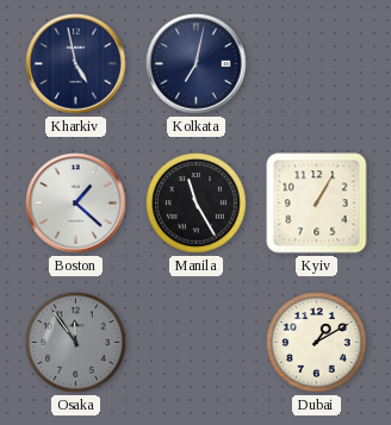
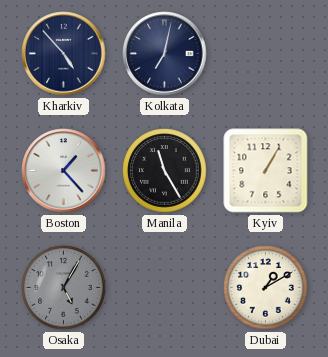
Kharkiv: 4:58 -> 4:53
Boston: 1:22 -> 1:23
Osaka: 11:54 -> 5:05
